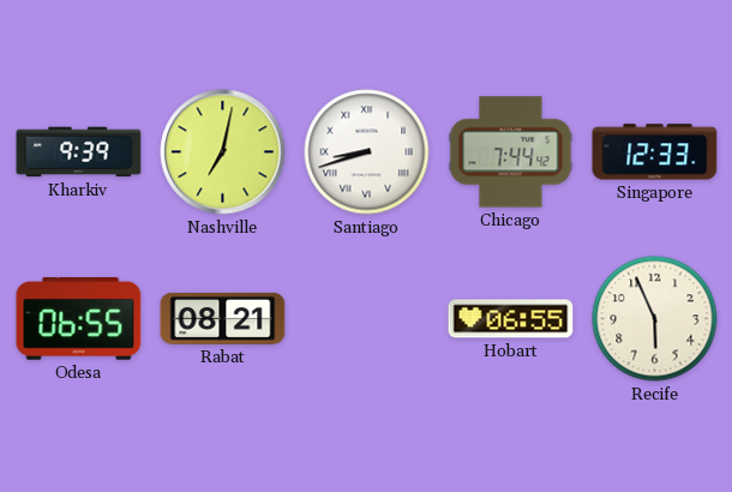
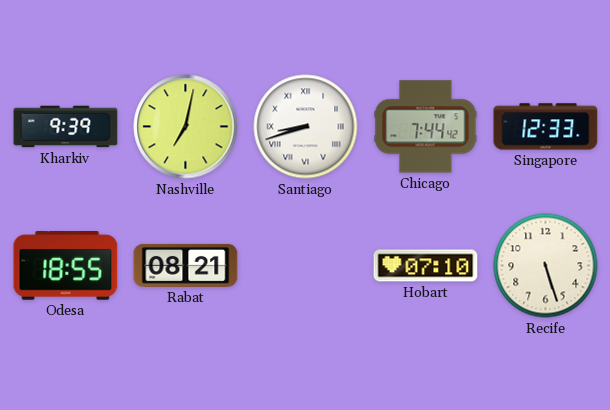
Odesa: 06:55 -> 18:55
Hobart: 06:55 -> 07:10
Recife: 5:56 -> 5:27
